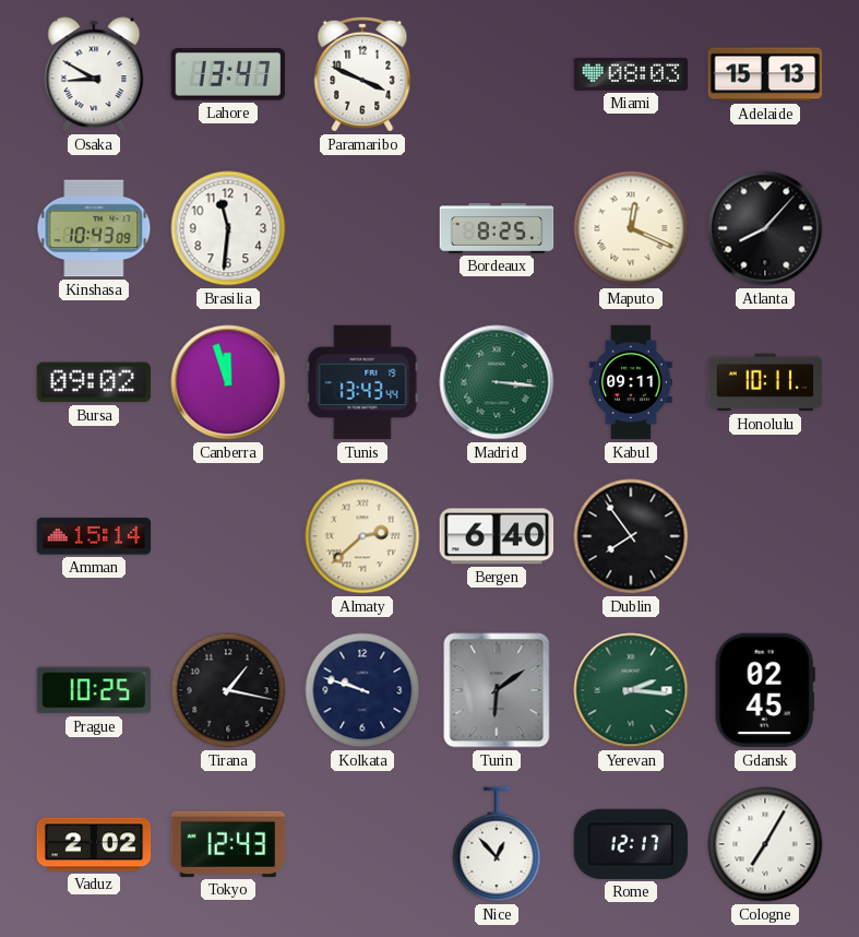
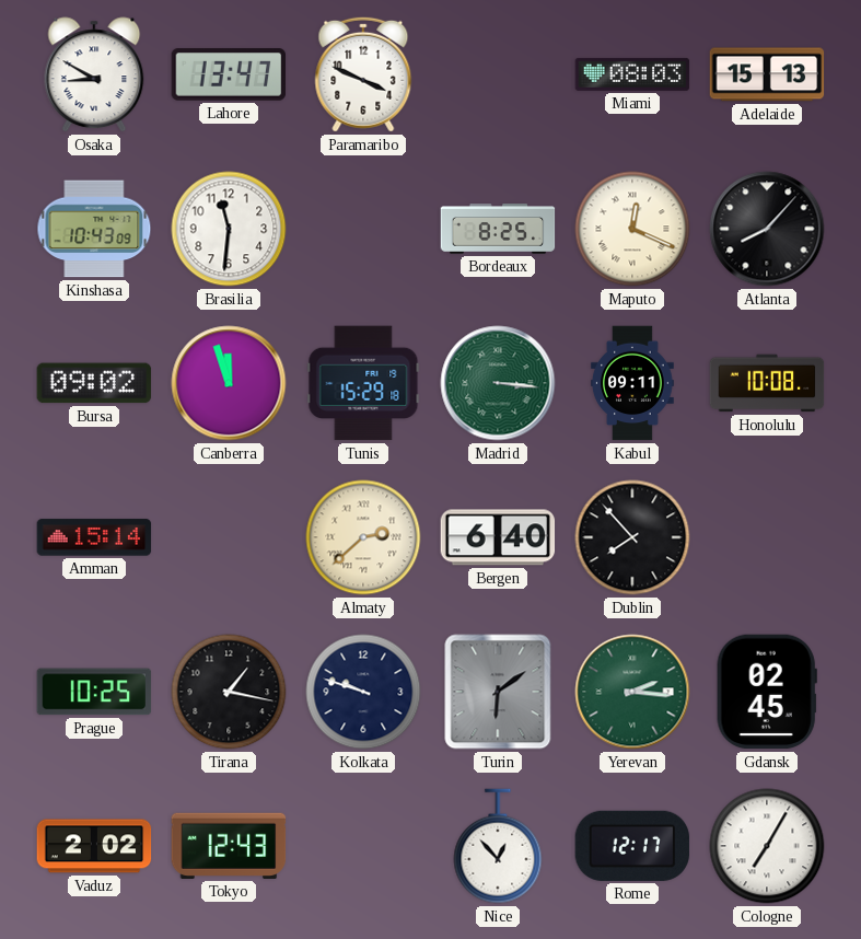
Tunis: 13:43 -> 15:29
Honolulu: 10:11 -> 10:08
Dublin: 7:54 -> 7:53
